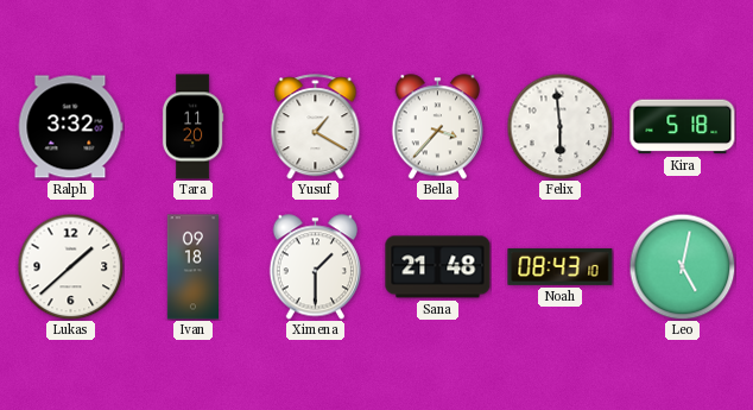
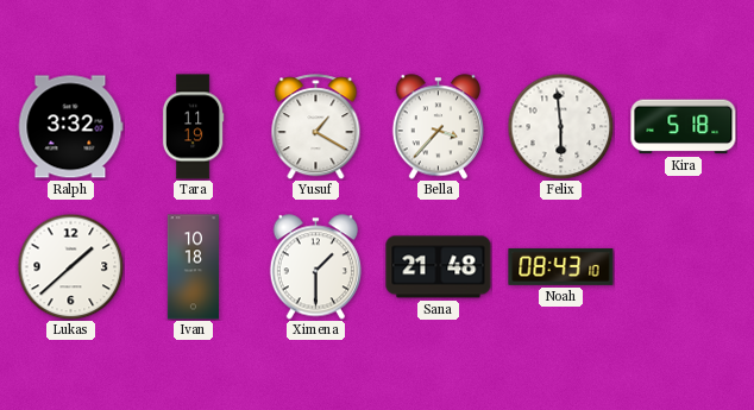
Tara: 11:20 -> 11:19
Ivan: 09:18 -> 10:18
Leo: 5:02 -> none
